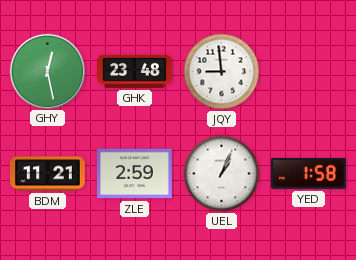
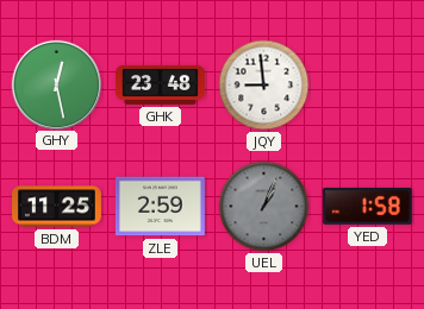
BDM: 11:21 -> 11:25
UEL dial: white -> grey
